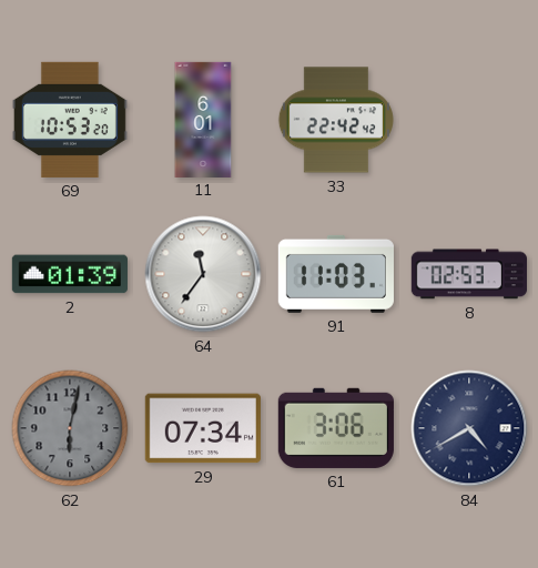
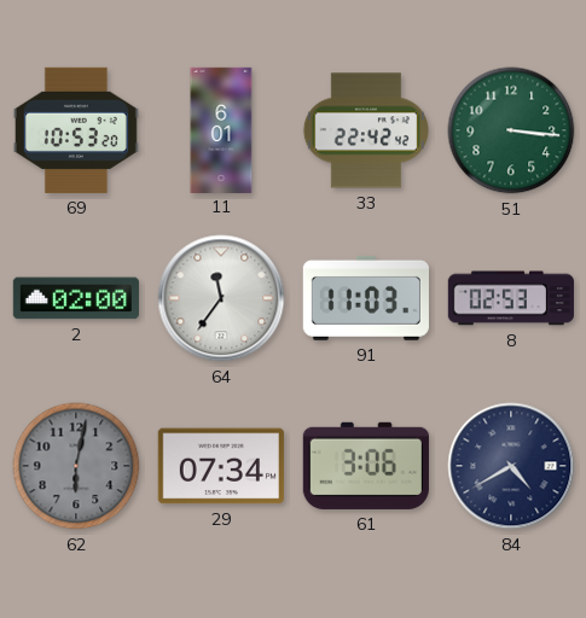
51: none -> 3:16
2: 01:39 -> 02:00
